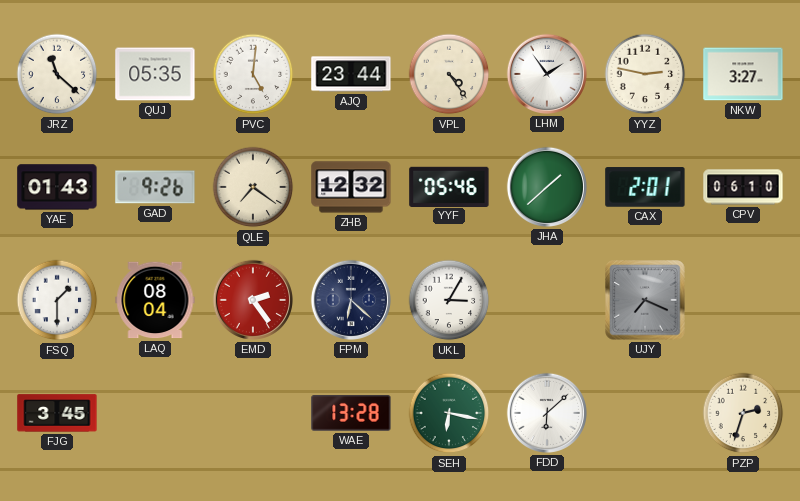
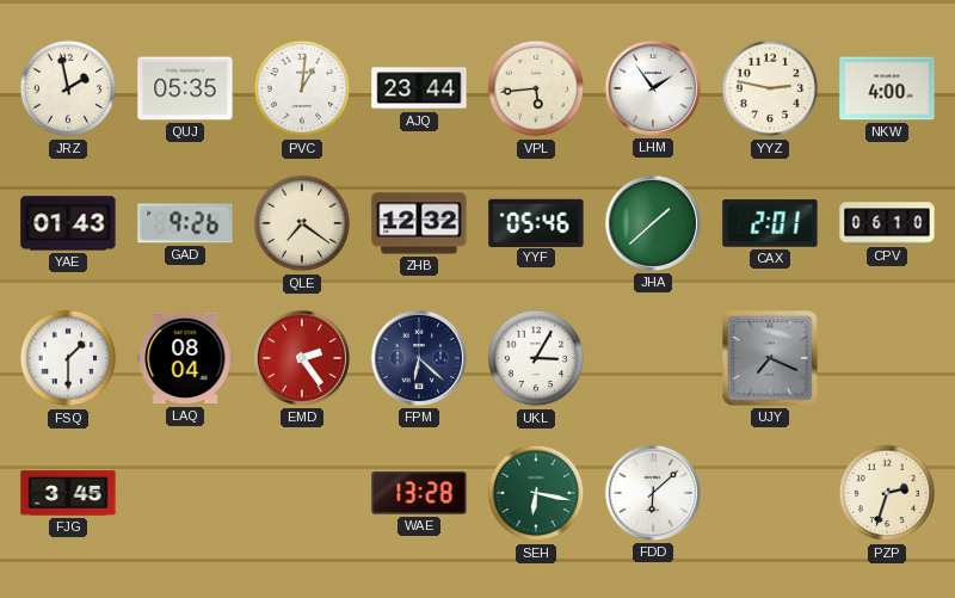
JRZ: 11:22 -> 1:58
PVC: 5:01 -> 1:01
VPL: 4:24 -> 5:44
NKW: 3:27 -> 4:00
